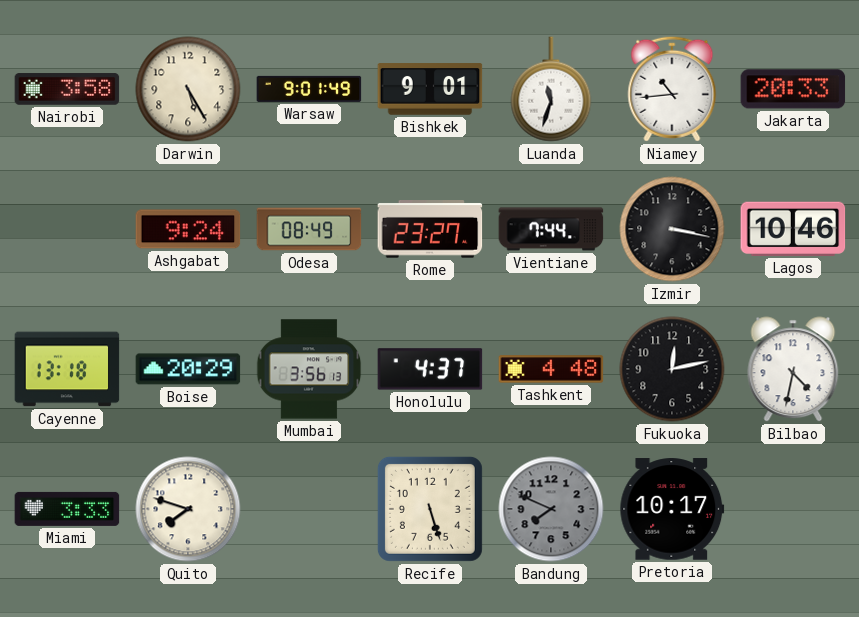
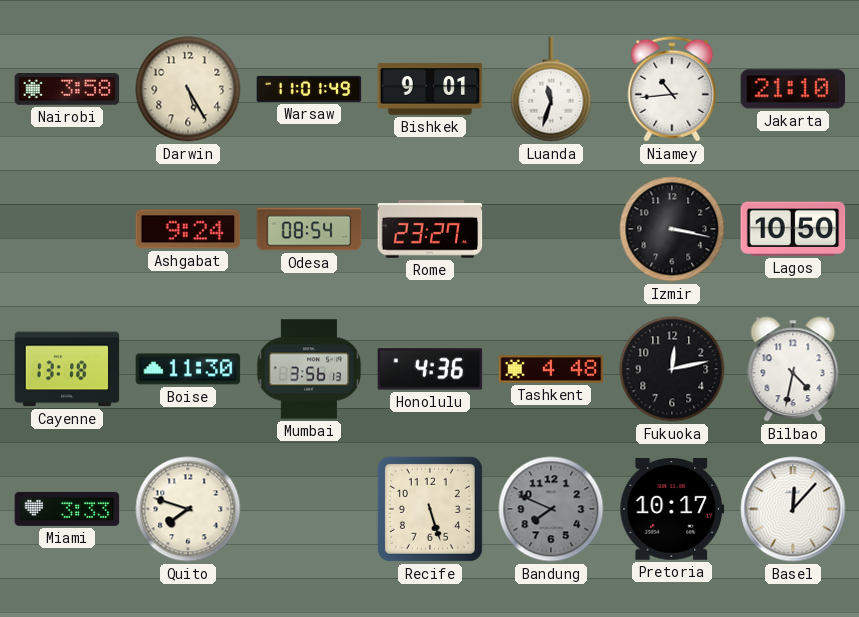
Warsaw: 9:01 -> 11:01
Jakarta: 20:33 -> 21:10
Odesa: 08:49 -> 08:54
Vientiane: 7:44 -> none
Lagos: 10:46 -> 10:50
Boise: 20:29 -> 11:30
Honolulu: 4:37 -> 4:36
Basel: none -> 12:07
